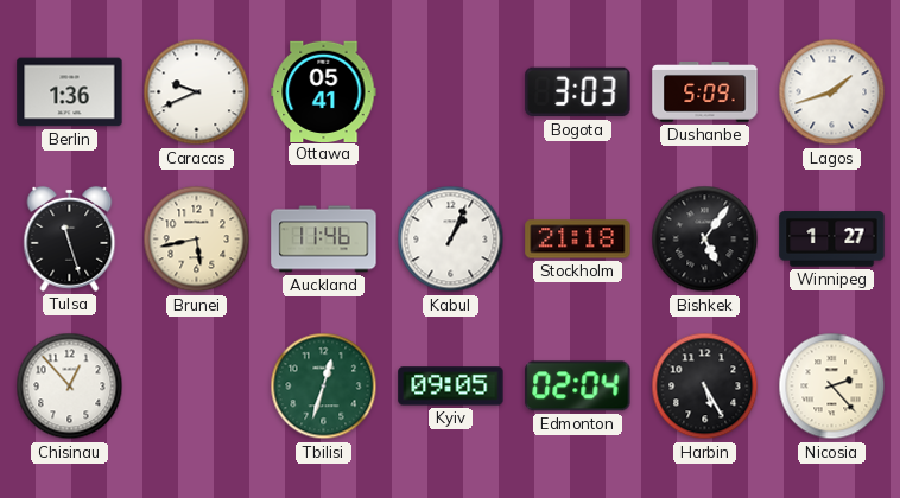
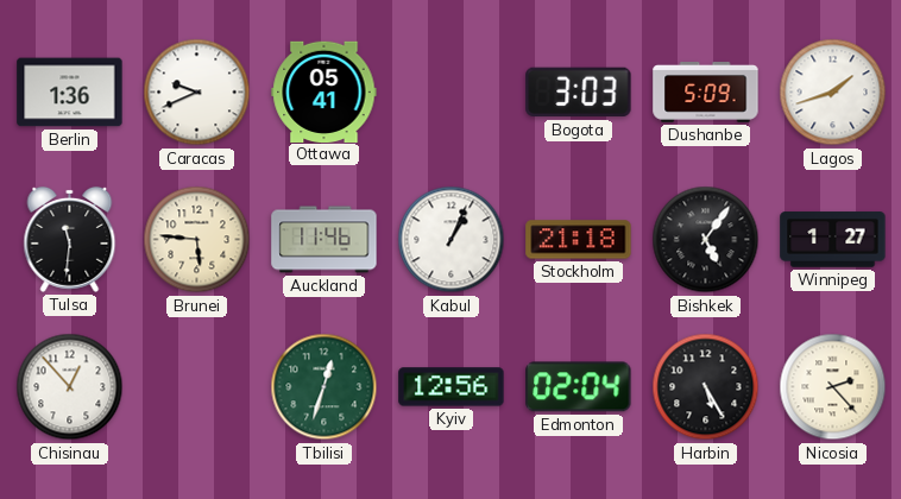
Tulsa: 11:27 -> 11:31
Brunei: 5:43 -> 5:46
Kyiv: 09:05 -> 12:56
